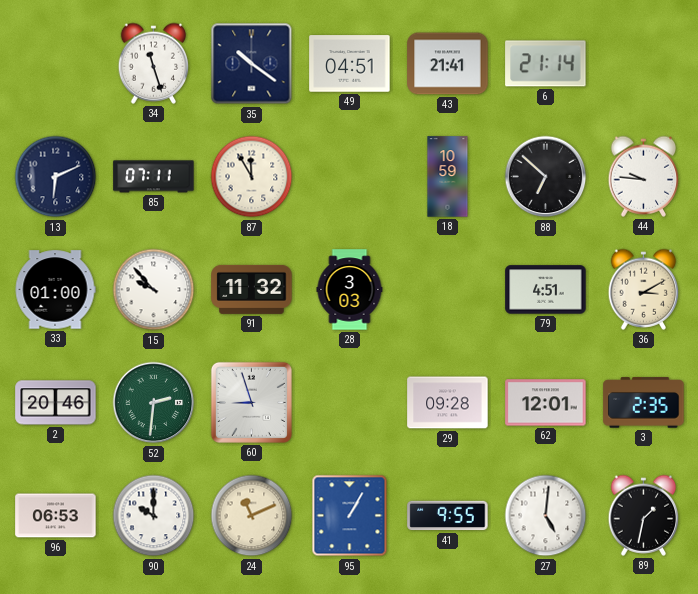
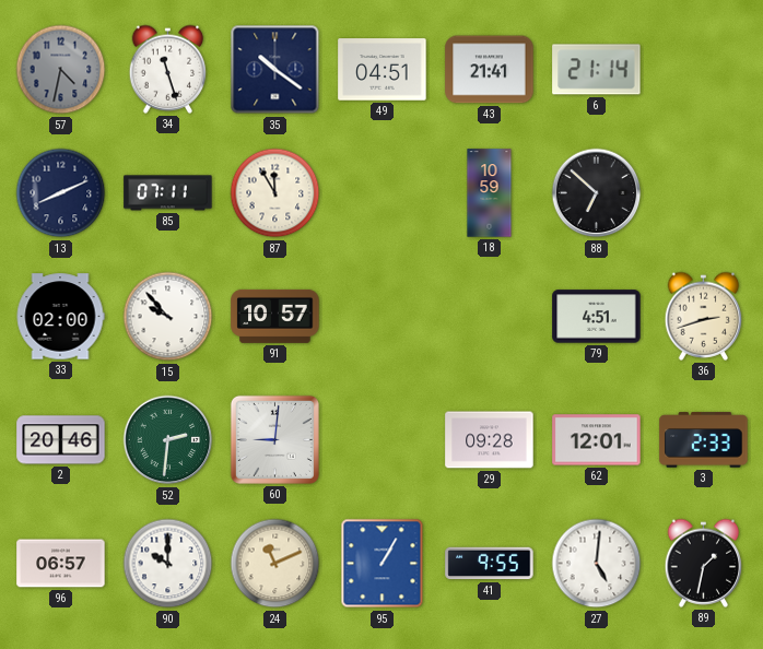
57: none -> 4:32
13: 6:11 -> 8:11
44: 9:46 -> none
33: 01:00 -> 02:00
91: 11:32 -> 10:57
28: 3:03 -> none
36: 3:10 -> 2:42
60: 8:57 -> 9:01
3: 2:35 -> 2:33
96: 06:53 -> 06:57
